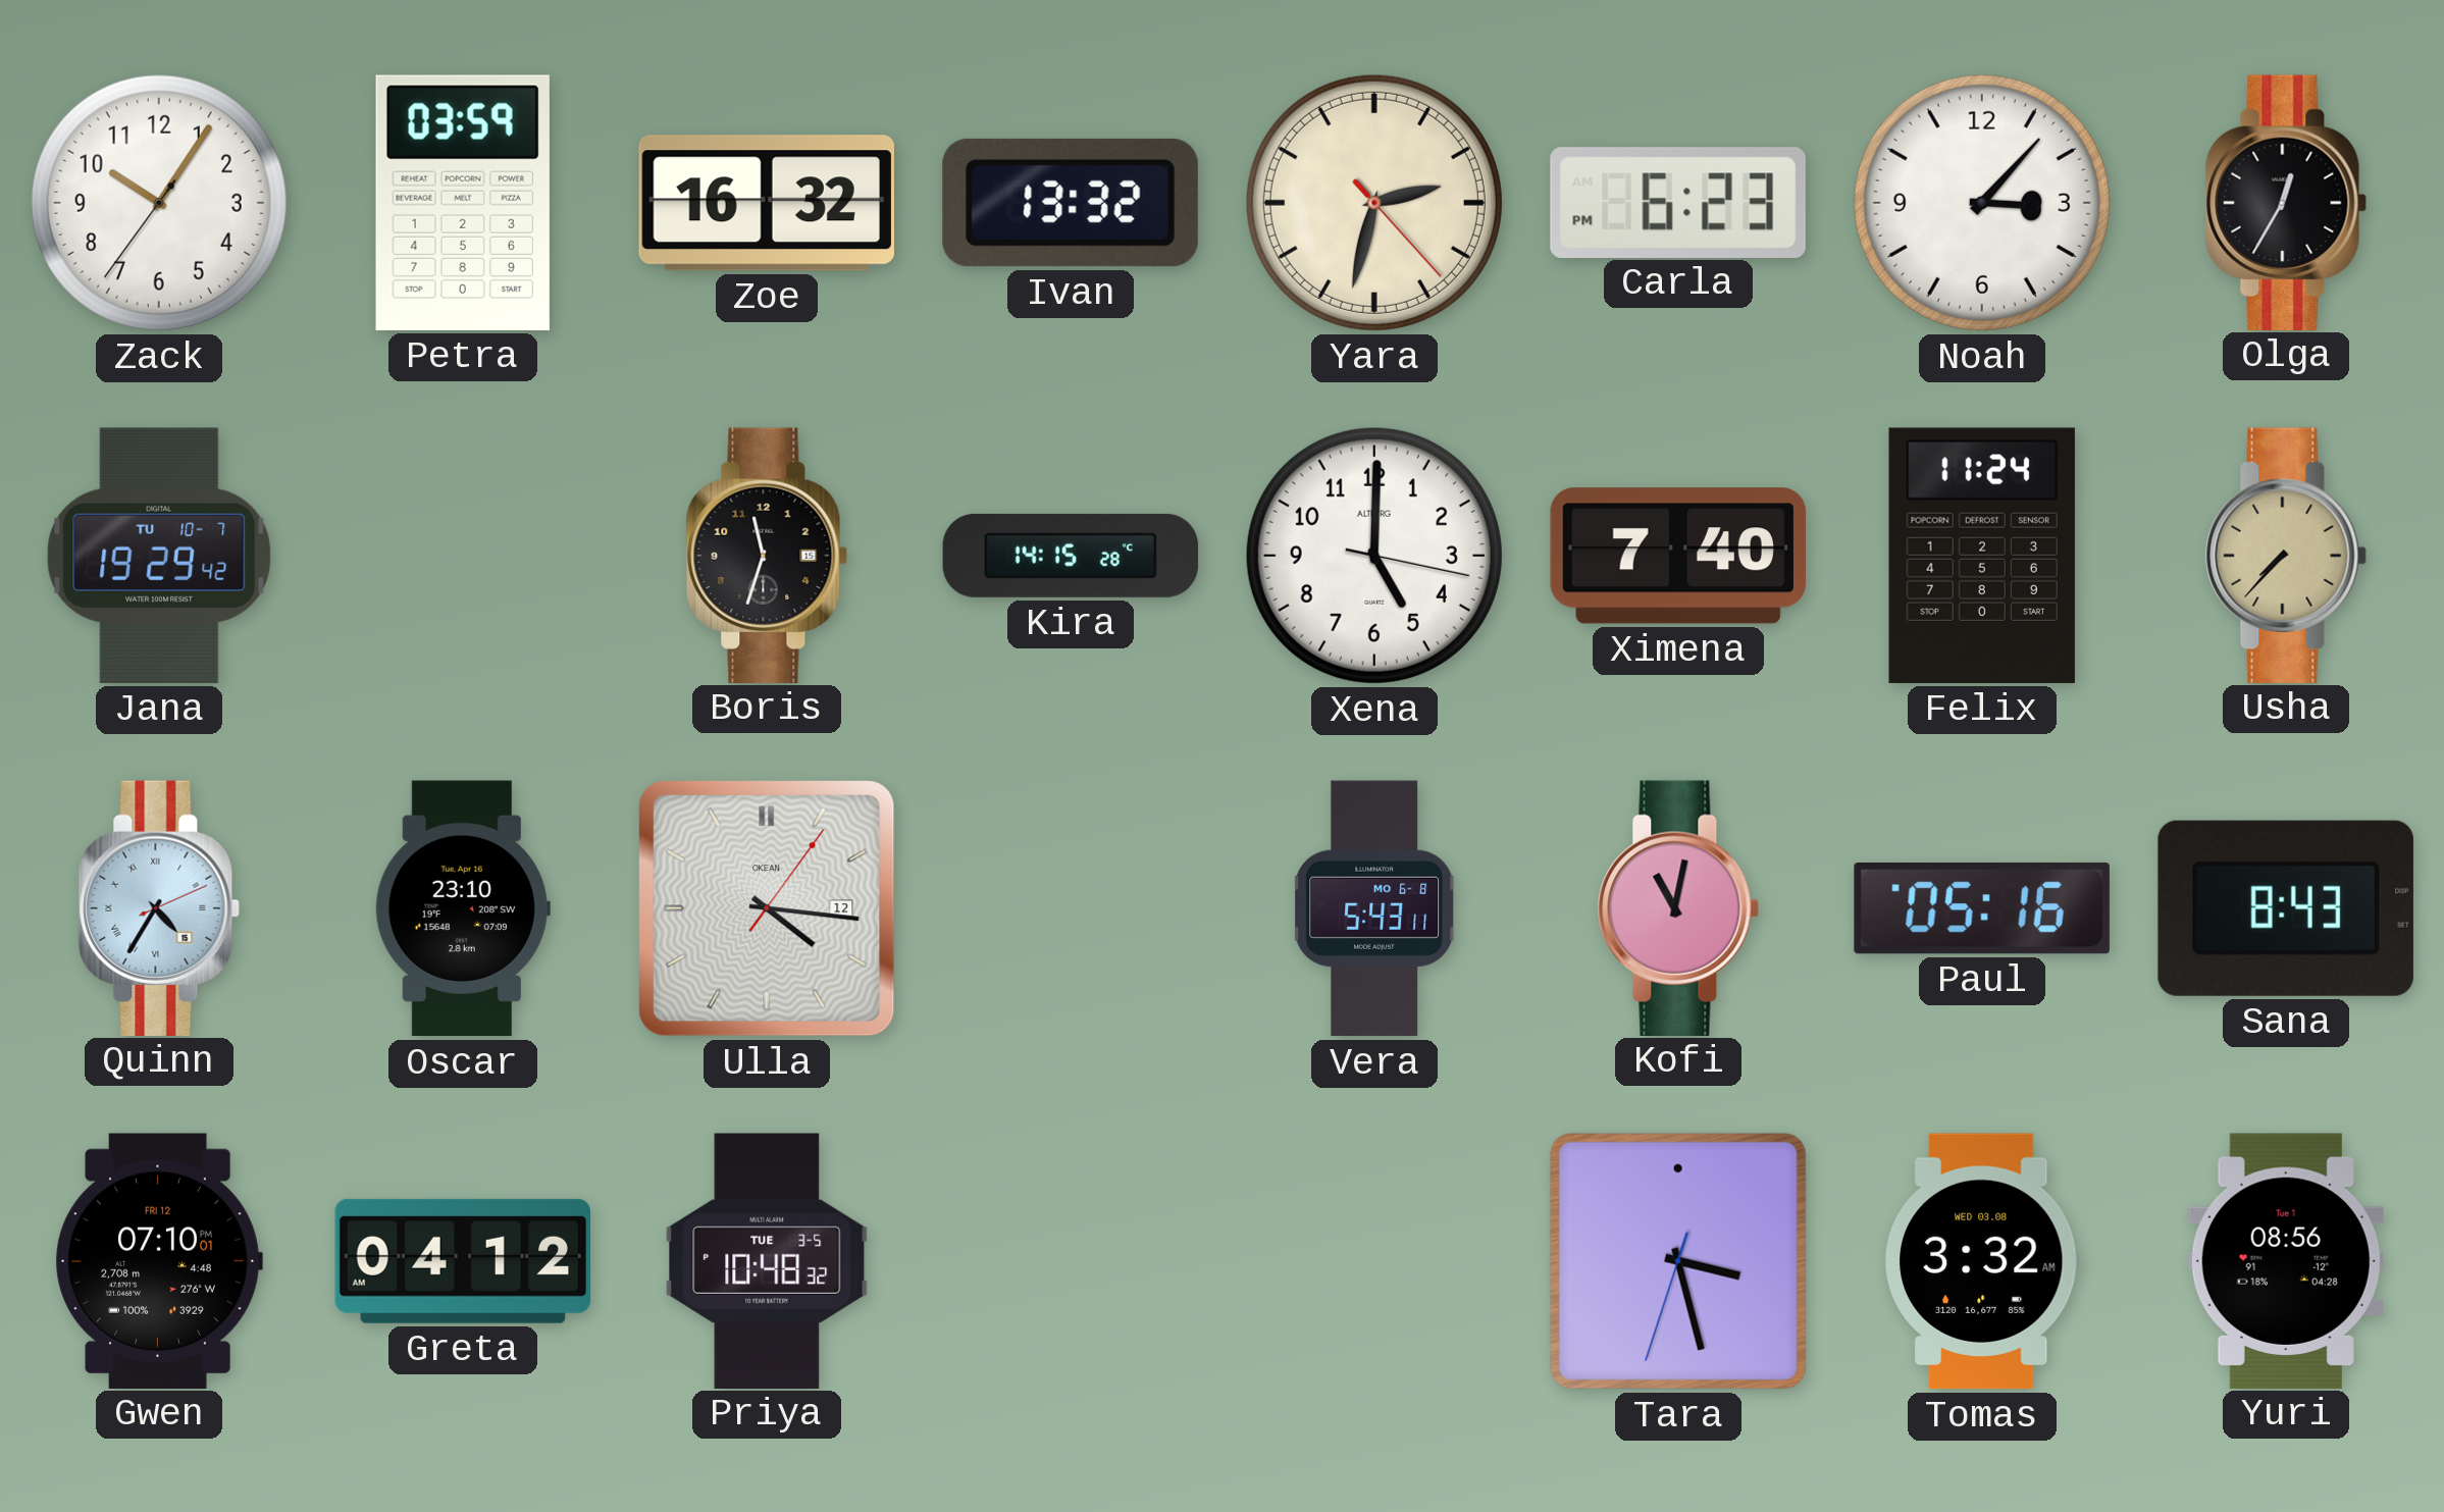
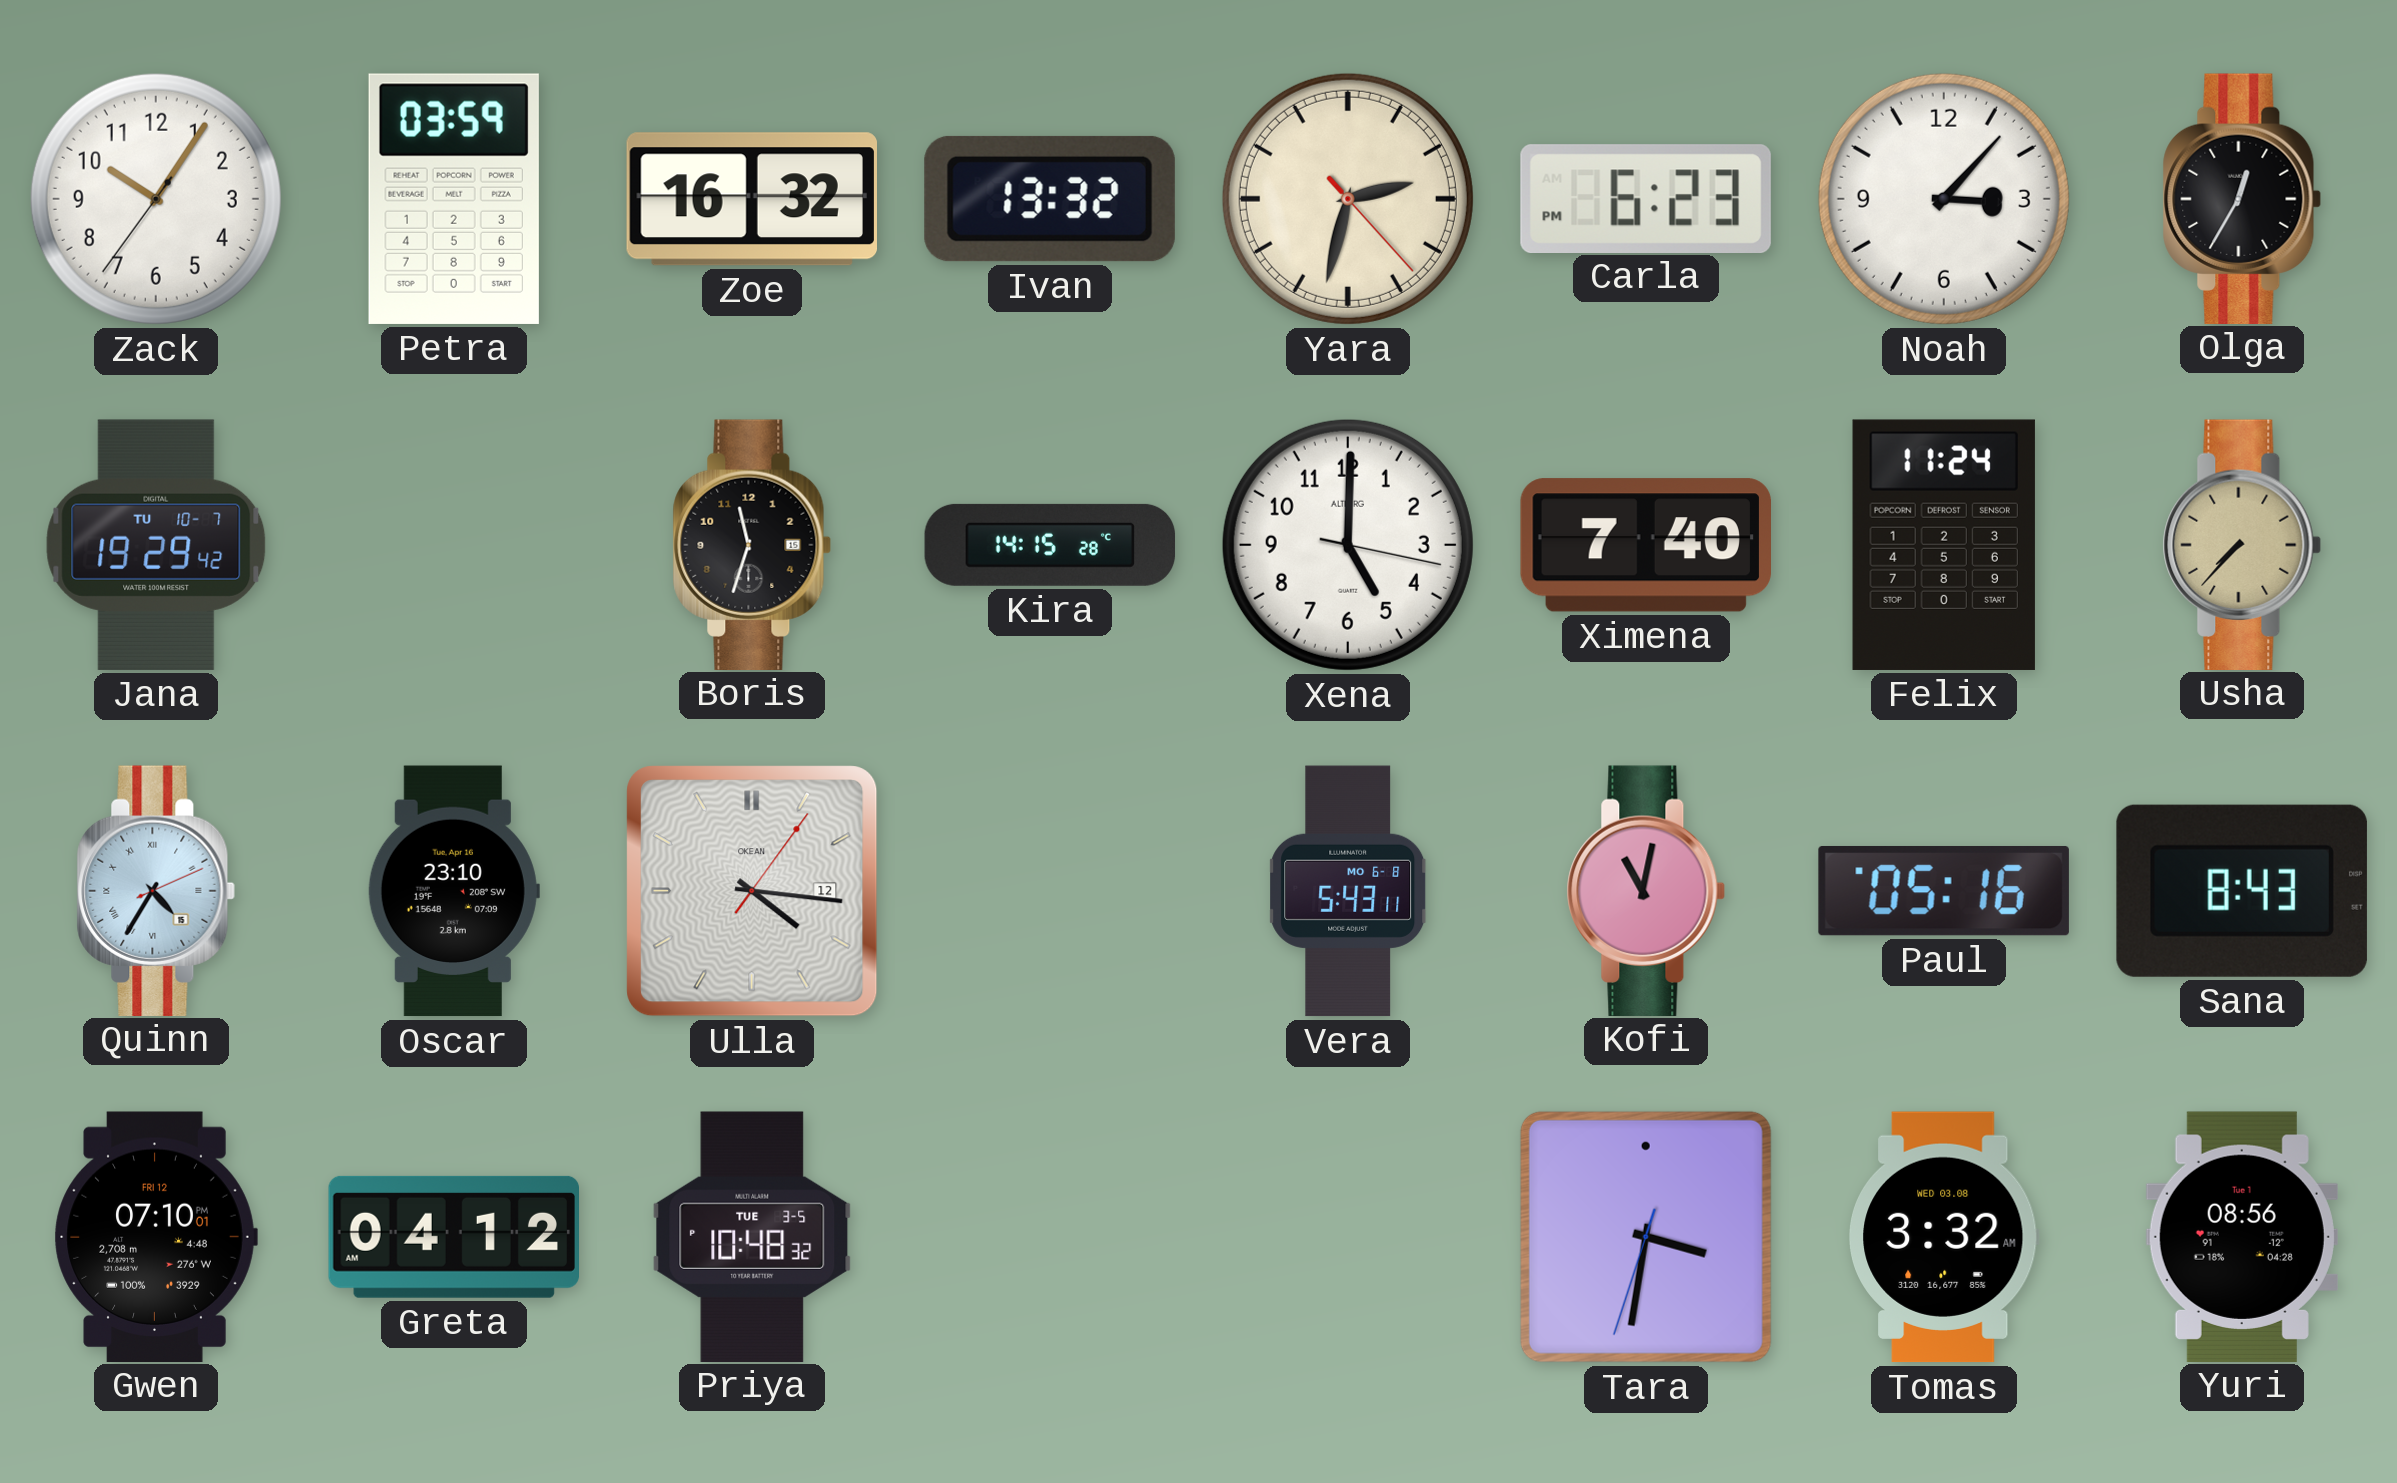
Tara: 3:27 -> 3:31
